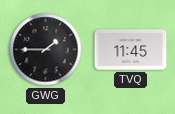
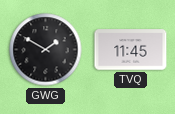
GWG: 1:45 -> 1:50
